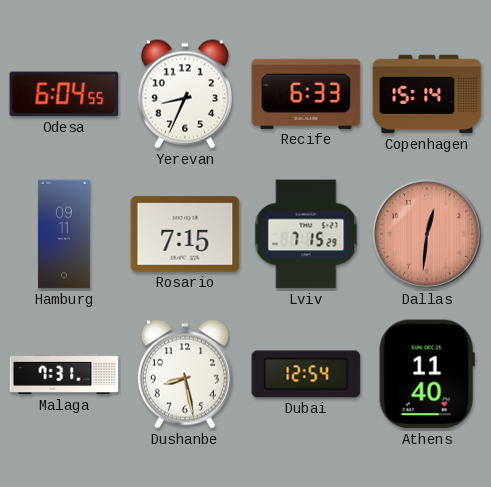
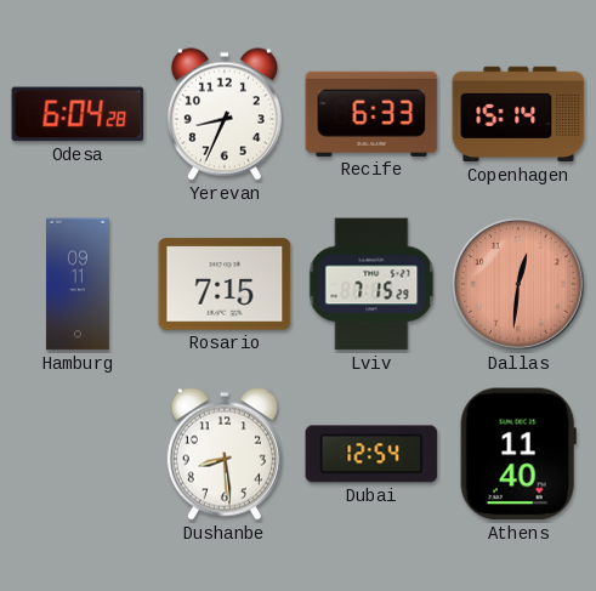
Odesa: 6:04:55 -> 6:04:28
Malaga: 7:31 -> none
Dushanbe: 8:28 -> 8:29
